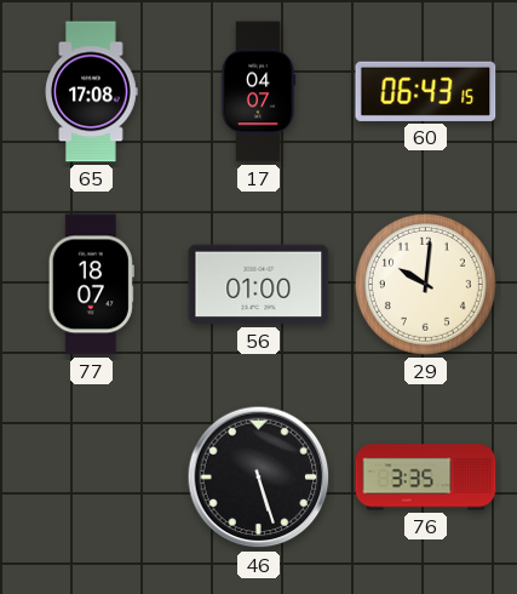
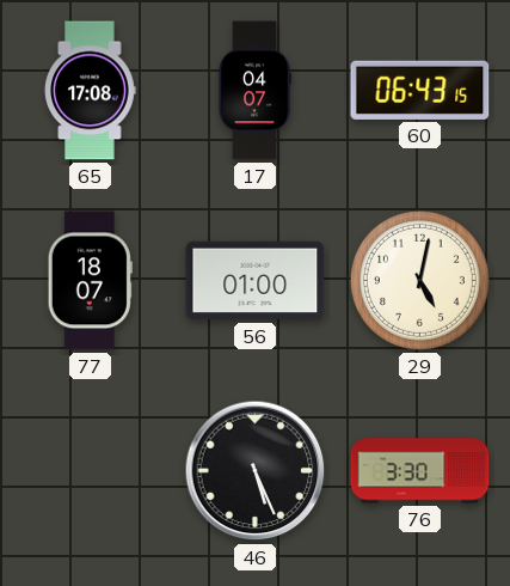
29: 10:01 -> 5:02
46: 5:27 -> 5:26
76: 3:35 -> 3:30
